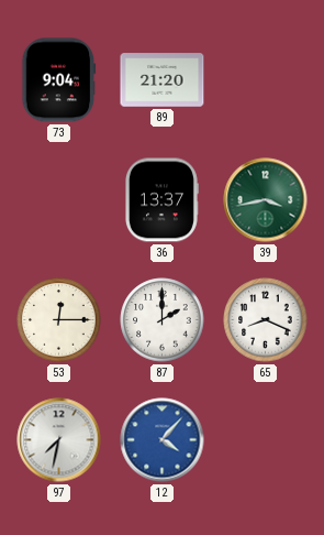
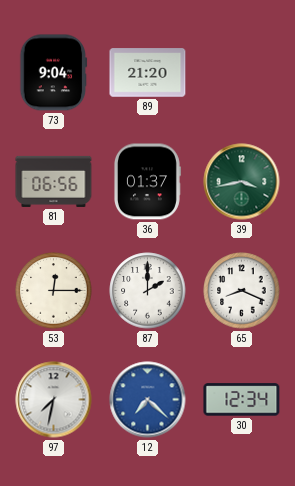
81: none -> 06:56
36: 13:37 -> 01:37
12: 4:07 -> 7:22
30: none -> 12:34
